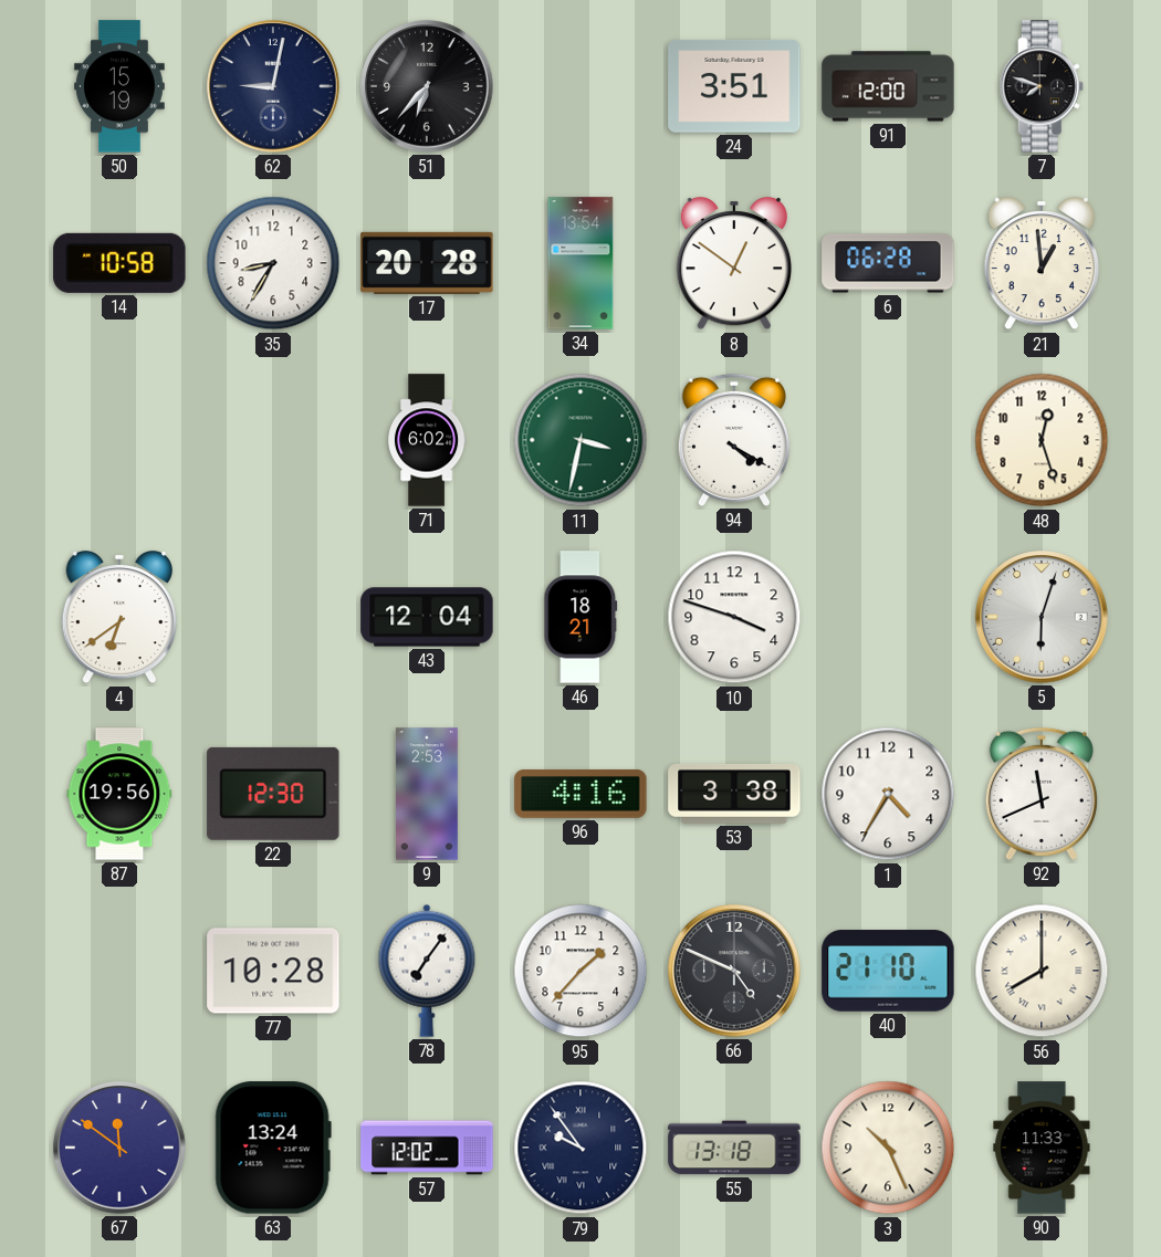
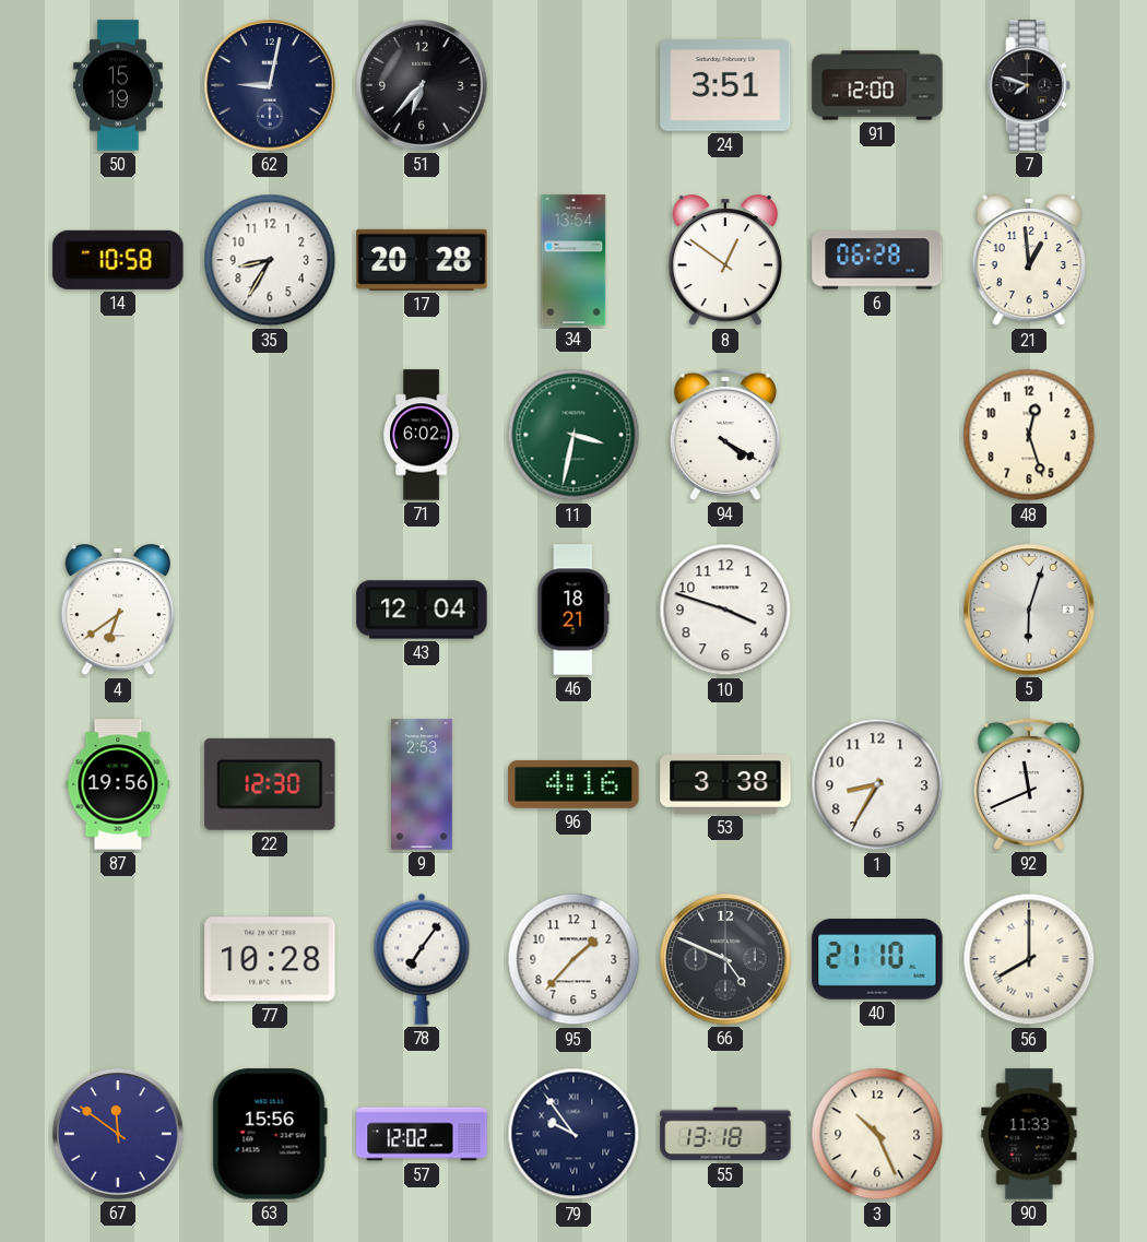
1: 4:35 -> 8:35
63: 13:24 -> 15:56
